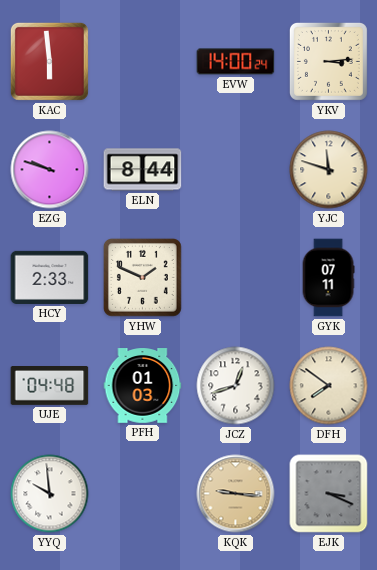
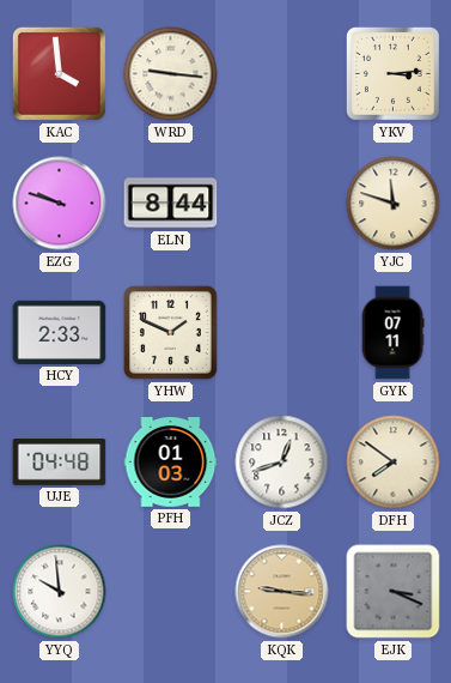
KAC: 5:59 -> 3:59
WRD: none -> 9:16
EVW: 14:00 -> none
